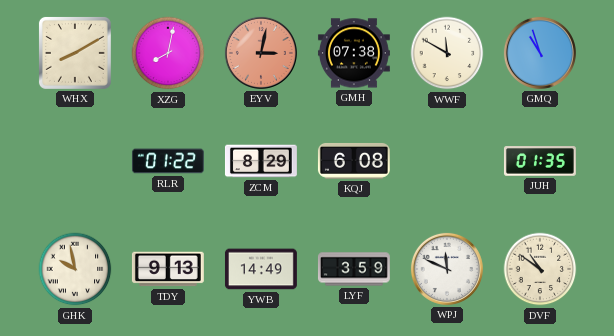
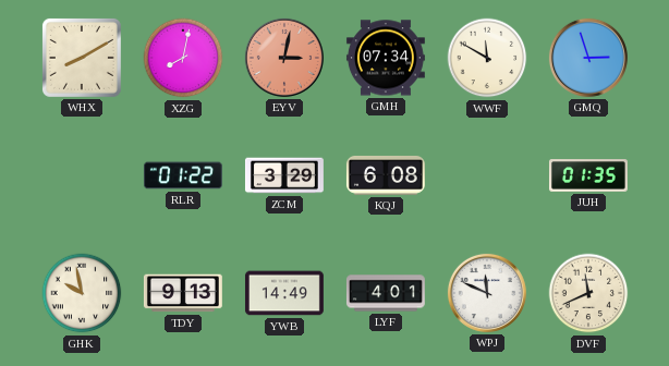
GMH: 07:38 -> 07:34
GMQ: 10:57 -> 2:57
ZCM: 8:29 -> 3:29
LYF: 3:59 -> 4:01
DVF: 10:51 -> 11:41
